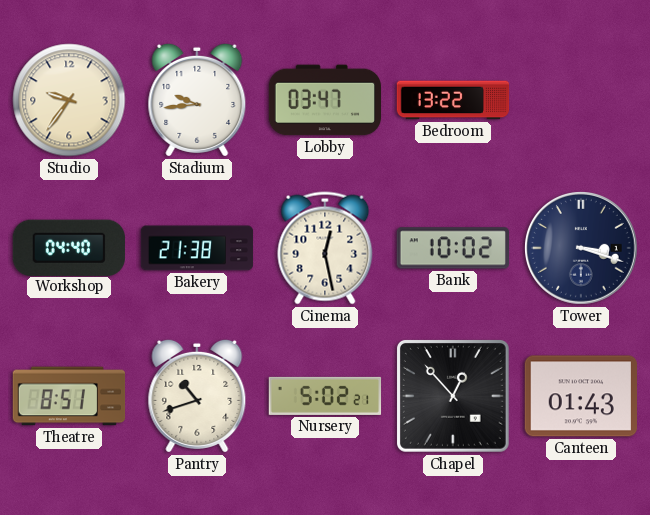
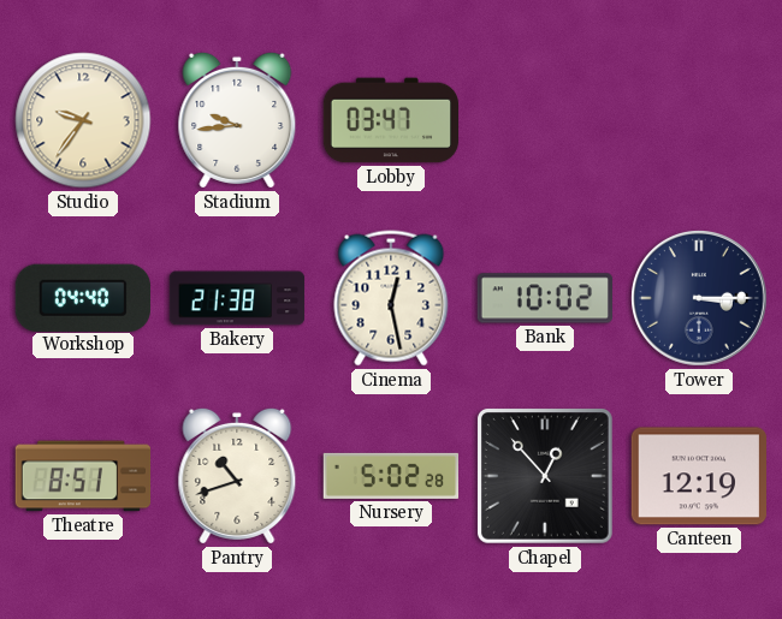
Bedroom: 13:22 -> none
Tower: 3:18 -> 3:15
Nursery: 5:02:21 -> 5:02:28
Canteen: 01:43 -> 12:19
